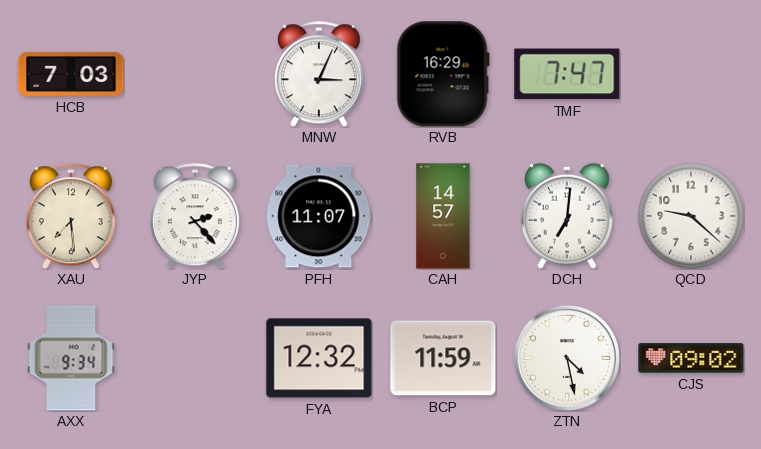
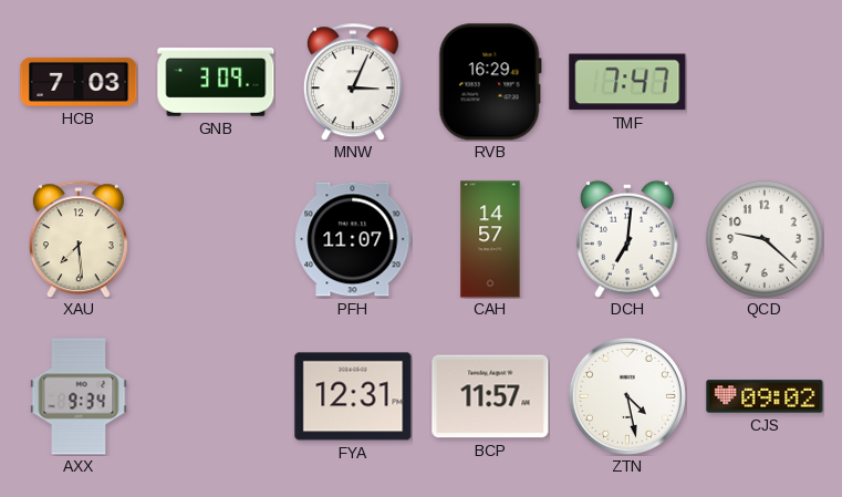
GNB: none -> 3:09
JYP: 2:23 -> none
FYA: 12:32 -> 12:31
BCP: 11:59 -> 11:57
